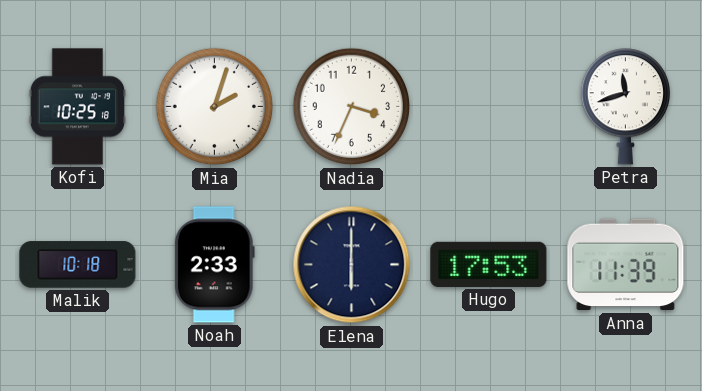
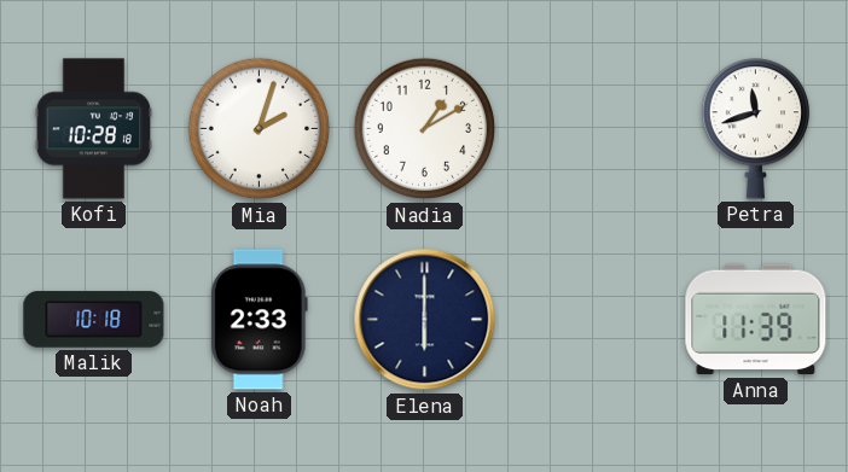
Kofi: 10:25 -> 10:28
Nadia: 3:34 -> 1:10
Hugo: 17:53 -> none
